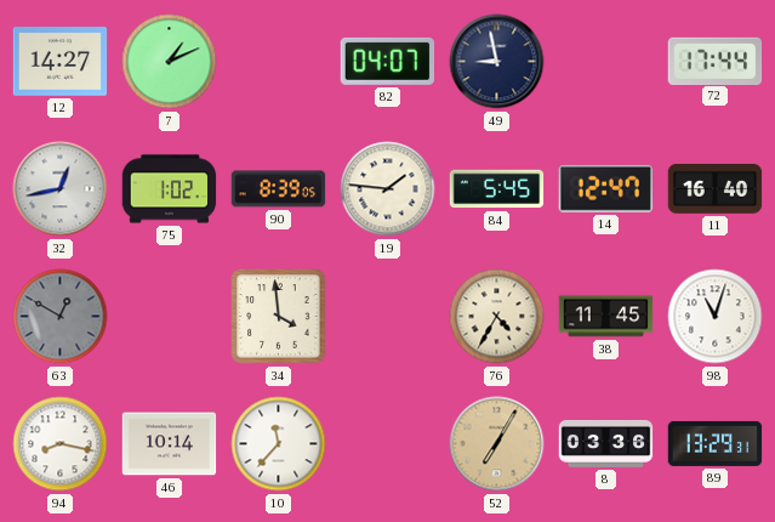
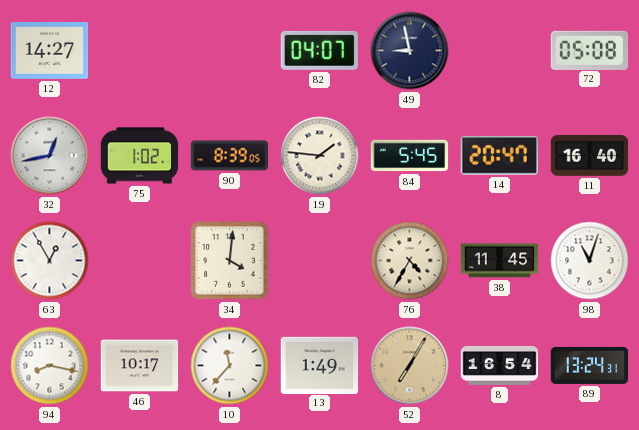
7: 1:11 -> none
72: 17:44 -> 05:08
14: 12:47 -> 20:47
63: 12:50 -> 12:55
63 dial: grey -> white
34: 3:59 -> 4:01
46: 10:14 -> 10:17
13: none -> 1:49
8: 03:36 -> 16:54
89: 13:29 -> 13:24
